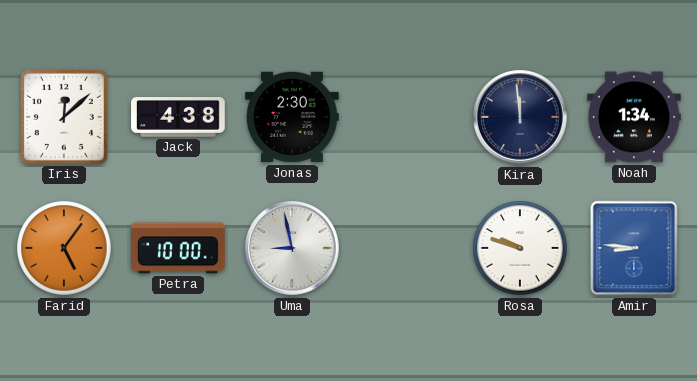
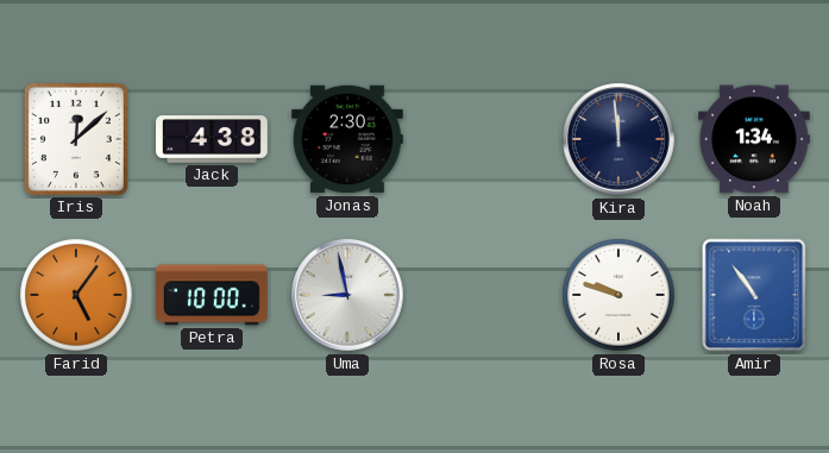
Amir: 8:46 -> 10:54
